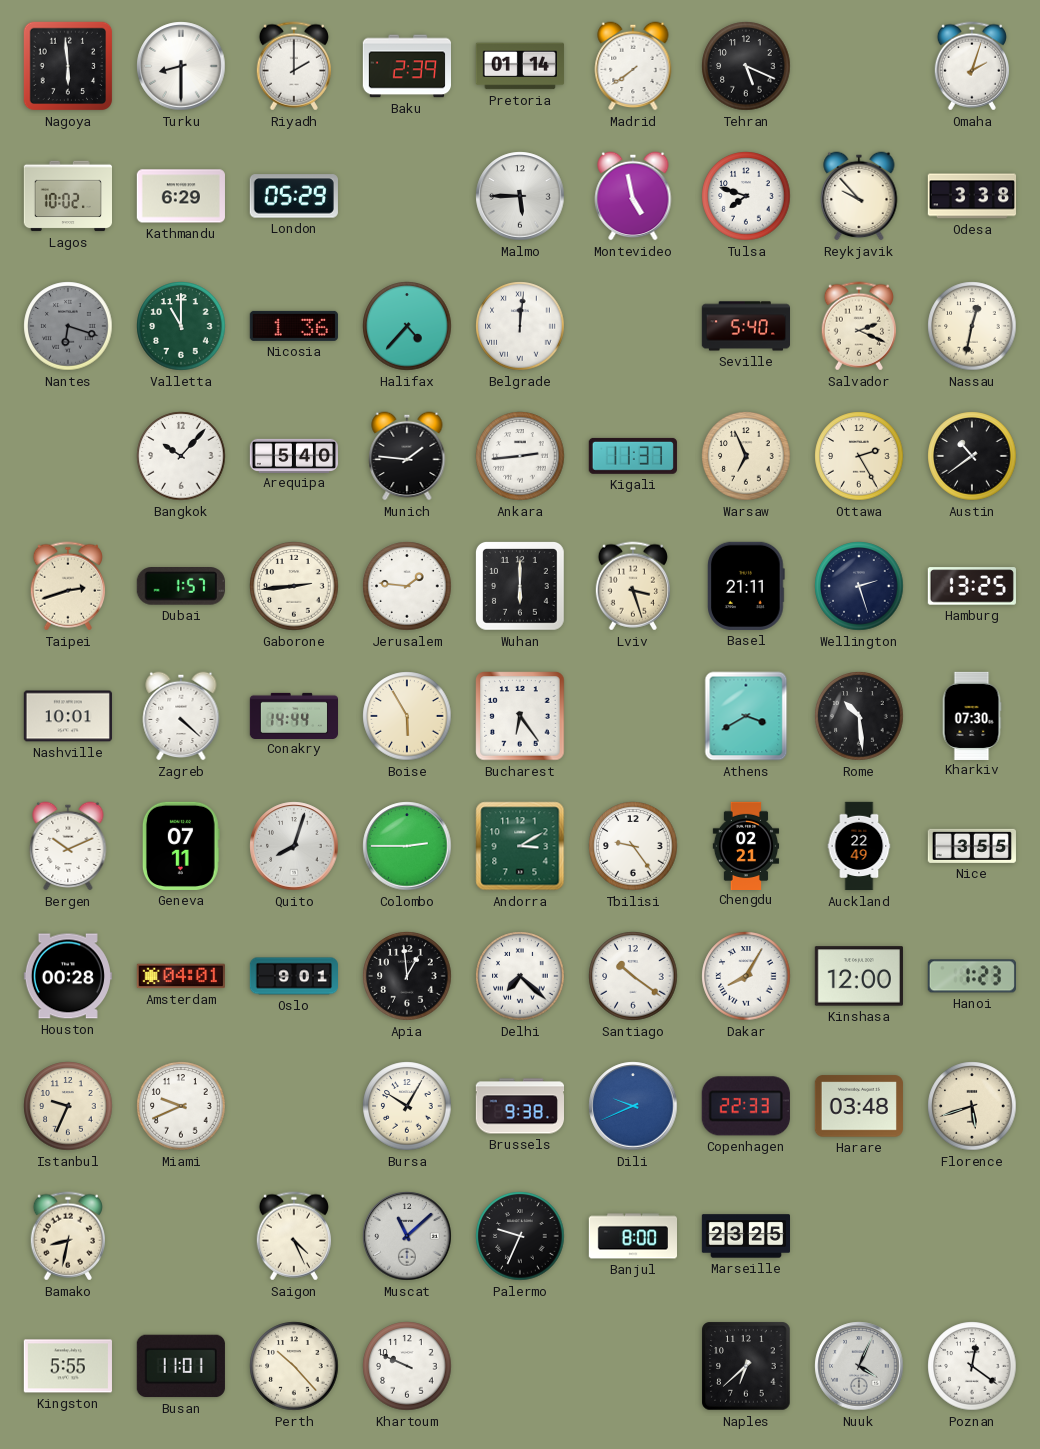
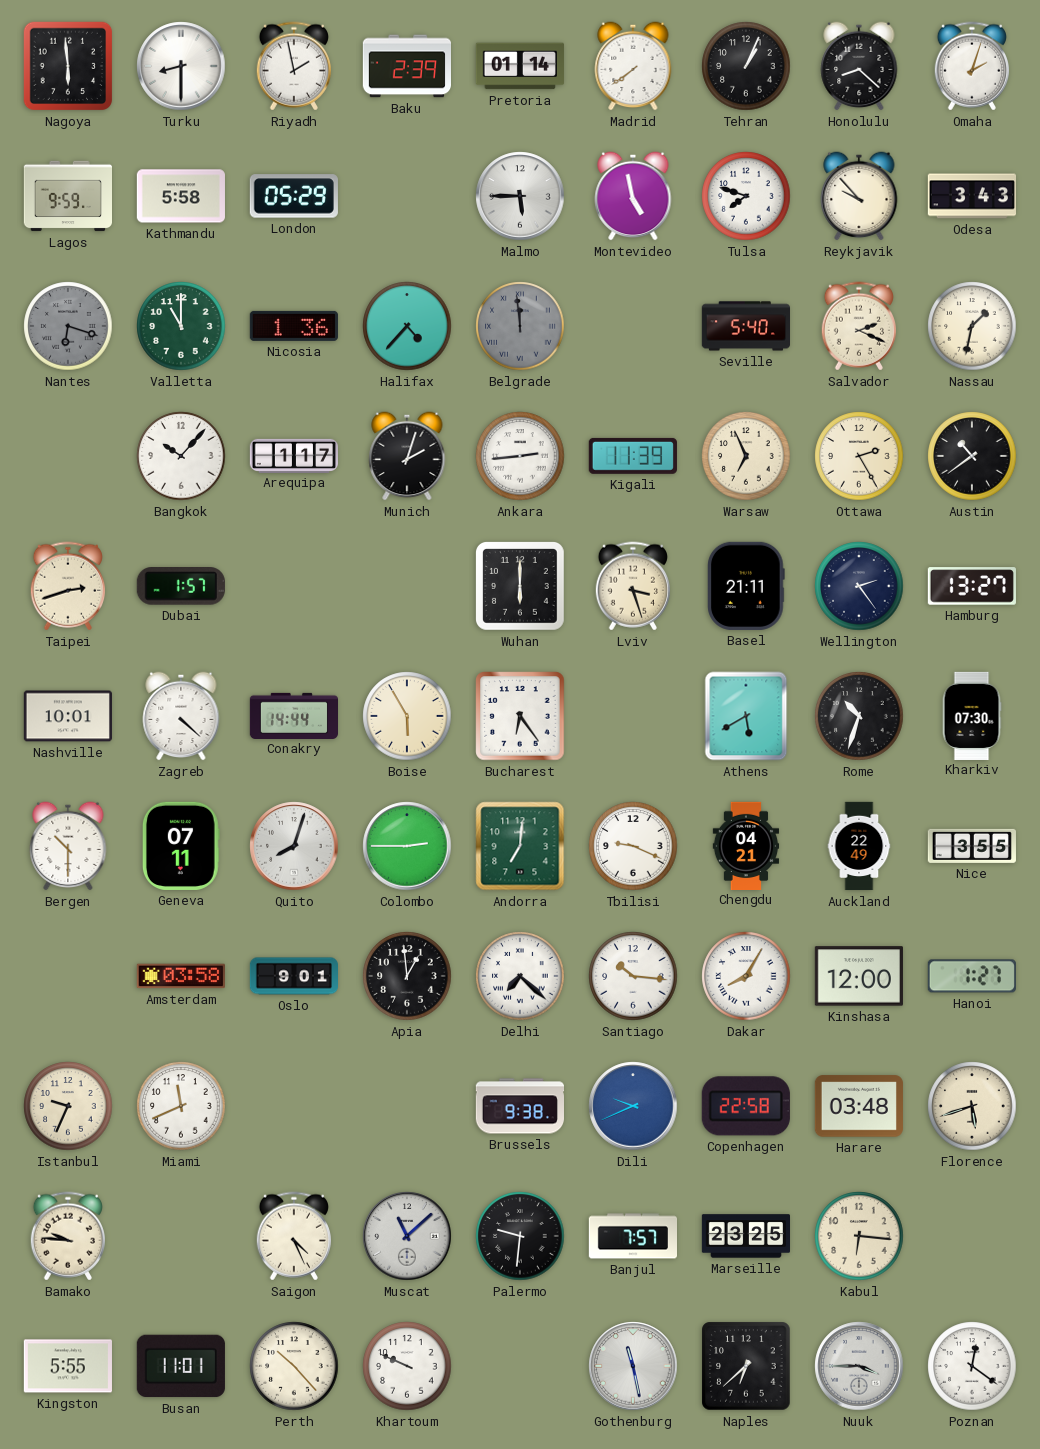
Riyadh: 2:00 -> 1:58
Tehran: 5:19 -> 1:04
Honolulu: none -> 8:22
Lagos: 10:02 -> 9:59
Kathmandu: 6:29 -> 5:58
Odesa: 3:38 -> 3:43
Belgrade: 12:01 -> 11:59
Belgrade dial: white -> grey
Nassau: 12:32 -> 1:32
Arequipa: 5:40 -> 1:17
Munich: 1:46 -> 2:03
Kigali: 11:37 -> 11:39
Gaborone: 2:44 -> none
Jerusalem: 1:46 -> none
Wellington: 2:27 -> 2:24
Hamburg: 13:25 -> 13:27
Athens: 3:40 -> 5:40
Rome: 10:29 -> 10:33
Bergen: 10:11 -> 10:30
Andorra: 3:10 -> 7:01
Tbilisi: 9:24 -> 9:19
Chengdu: 02:21 -> 04:21
Houston: 00:28 -> none
Amsterdam: 04:01 -> 03:58
Santiago: 10:21 -> 10:16
Hanoi: 1:23 -> 1:27
Miami: 9:41 -> 11:41
Bursa: 10:05 -> none
Copenhagen: 22:33 -> 22:58
Bamako: 8:32 -> 9:46
Palermo: 9:34 -> 9:31
Banjul: 8:00 -> 7:57
Kabul: none -> 6:16
Gothenburg: none -> 11:28
Nuuk: 4:04 -> 3:45
